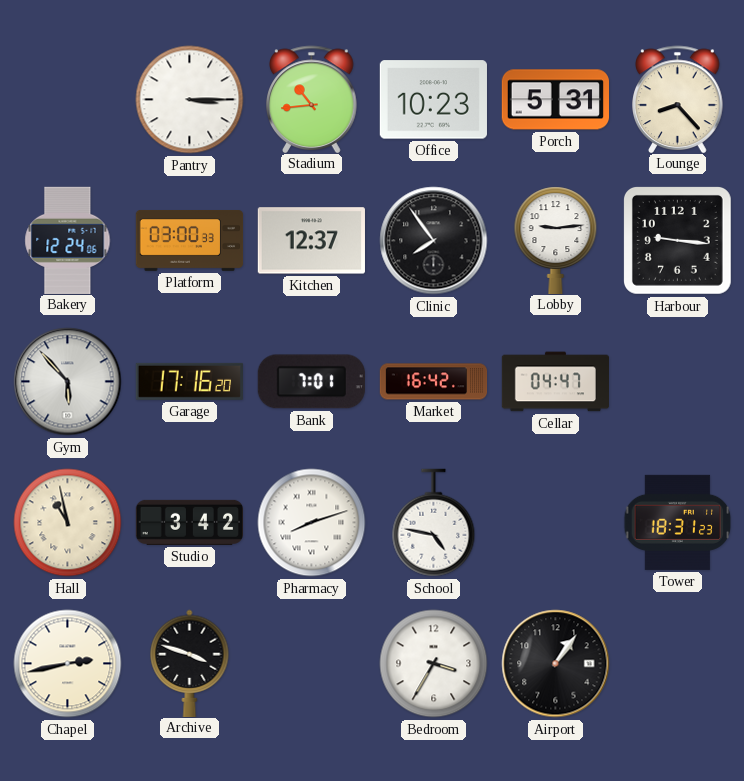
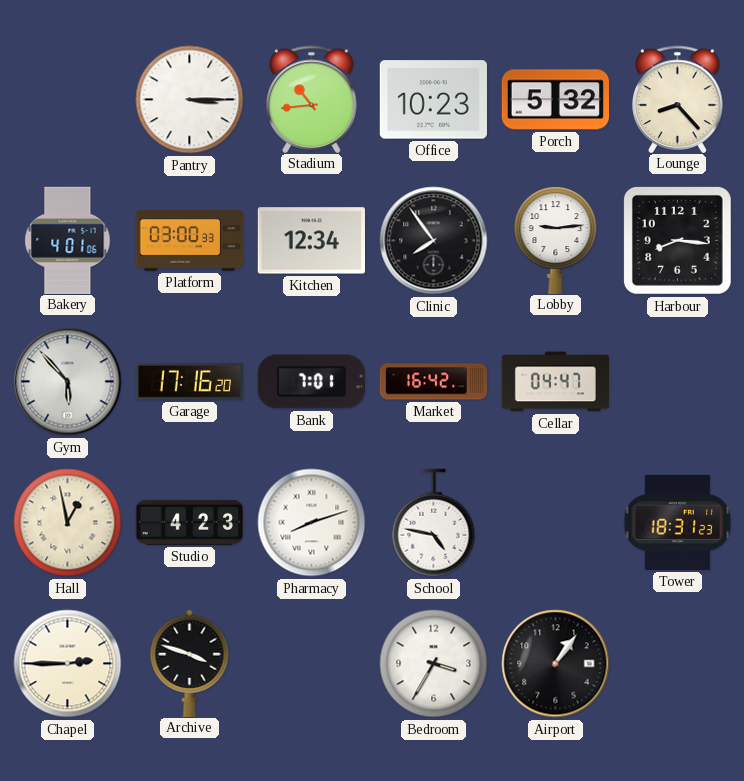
Porch: 5:31 -> 5:32
Bakery: 12:24 -> 4:01
Kitchen: 12:37 -> 12:34
Harbour: 9:16 -> 8:16
Hall: 10:58 -> 12:58
Studio: 3:42 -> 4:23
Chapel: 2:43 -> 2:45
